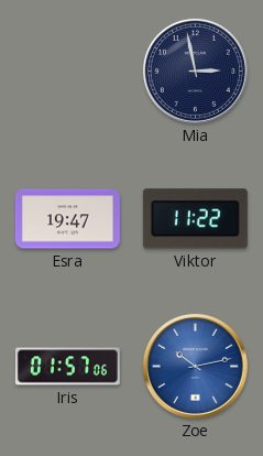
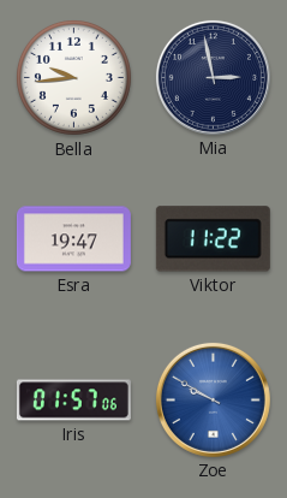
Bella: none -> 9:44
Zoe: 10:13 -> 9:50
